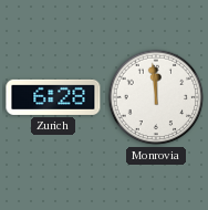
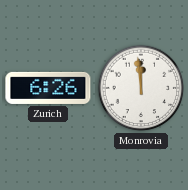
Zurich: 6:28 -> 6:26
